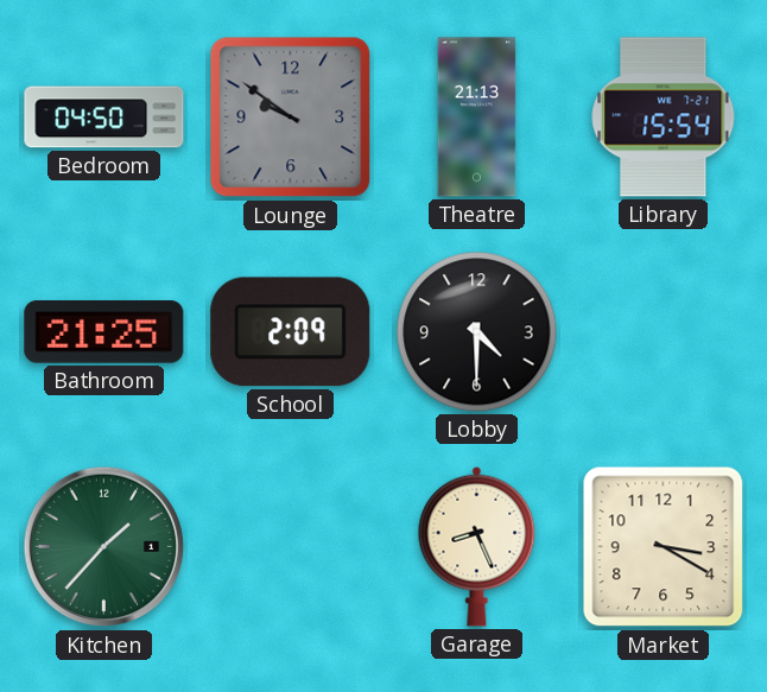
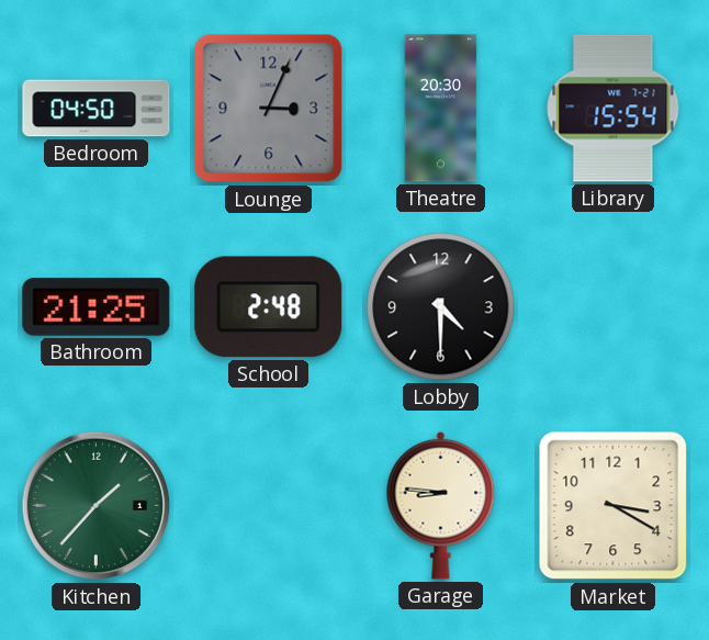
Lounge: 9:51 -> 3:04
Theatre: 21:13 -> 20:30
School: 2:09 -> 2:48
Garage: 8:26 -> 8:46
